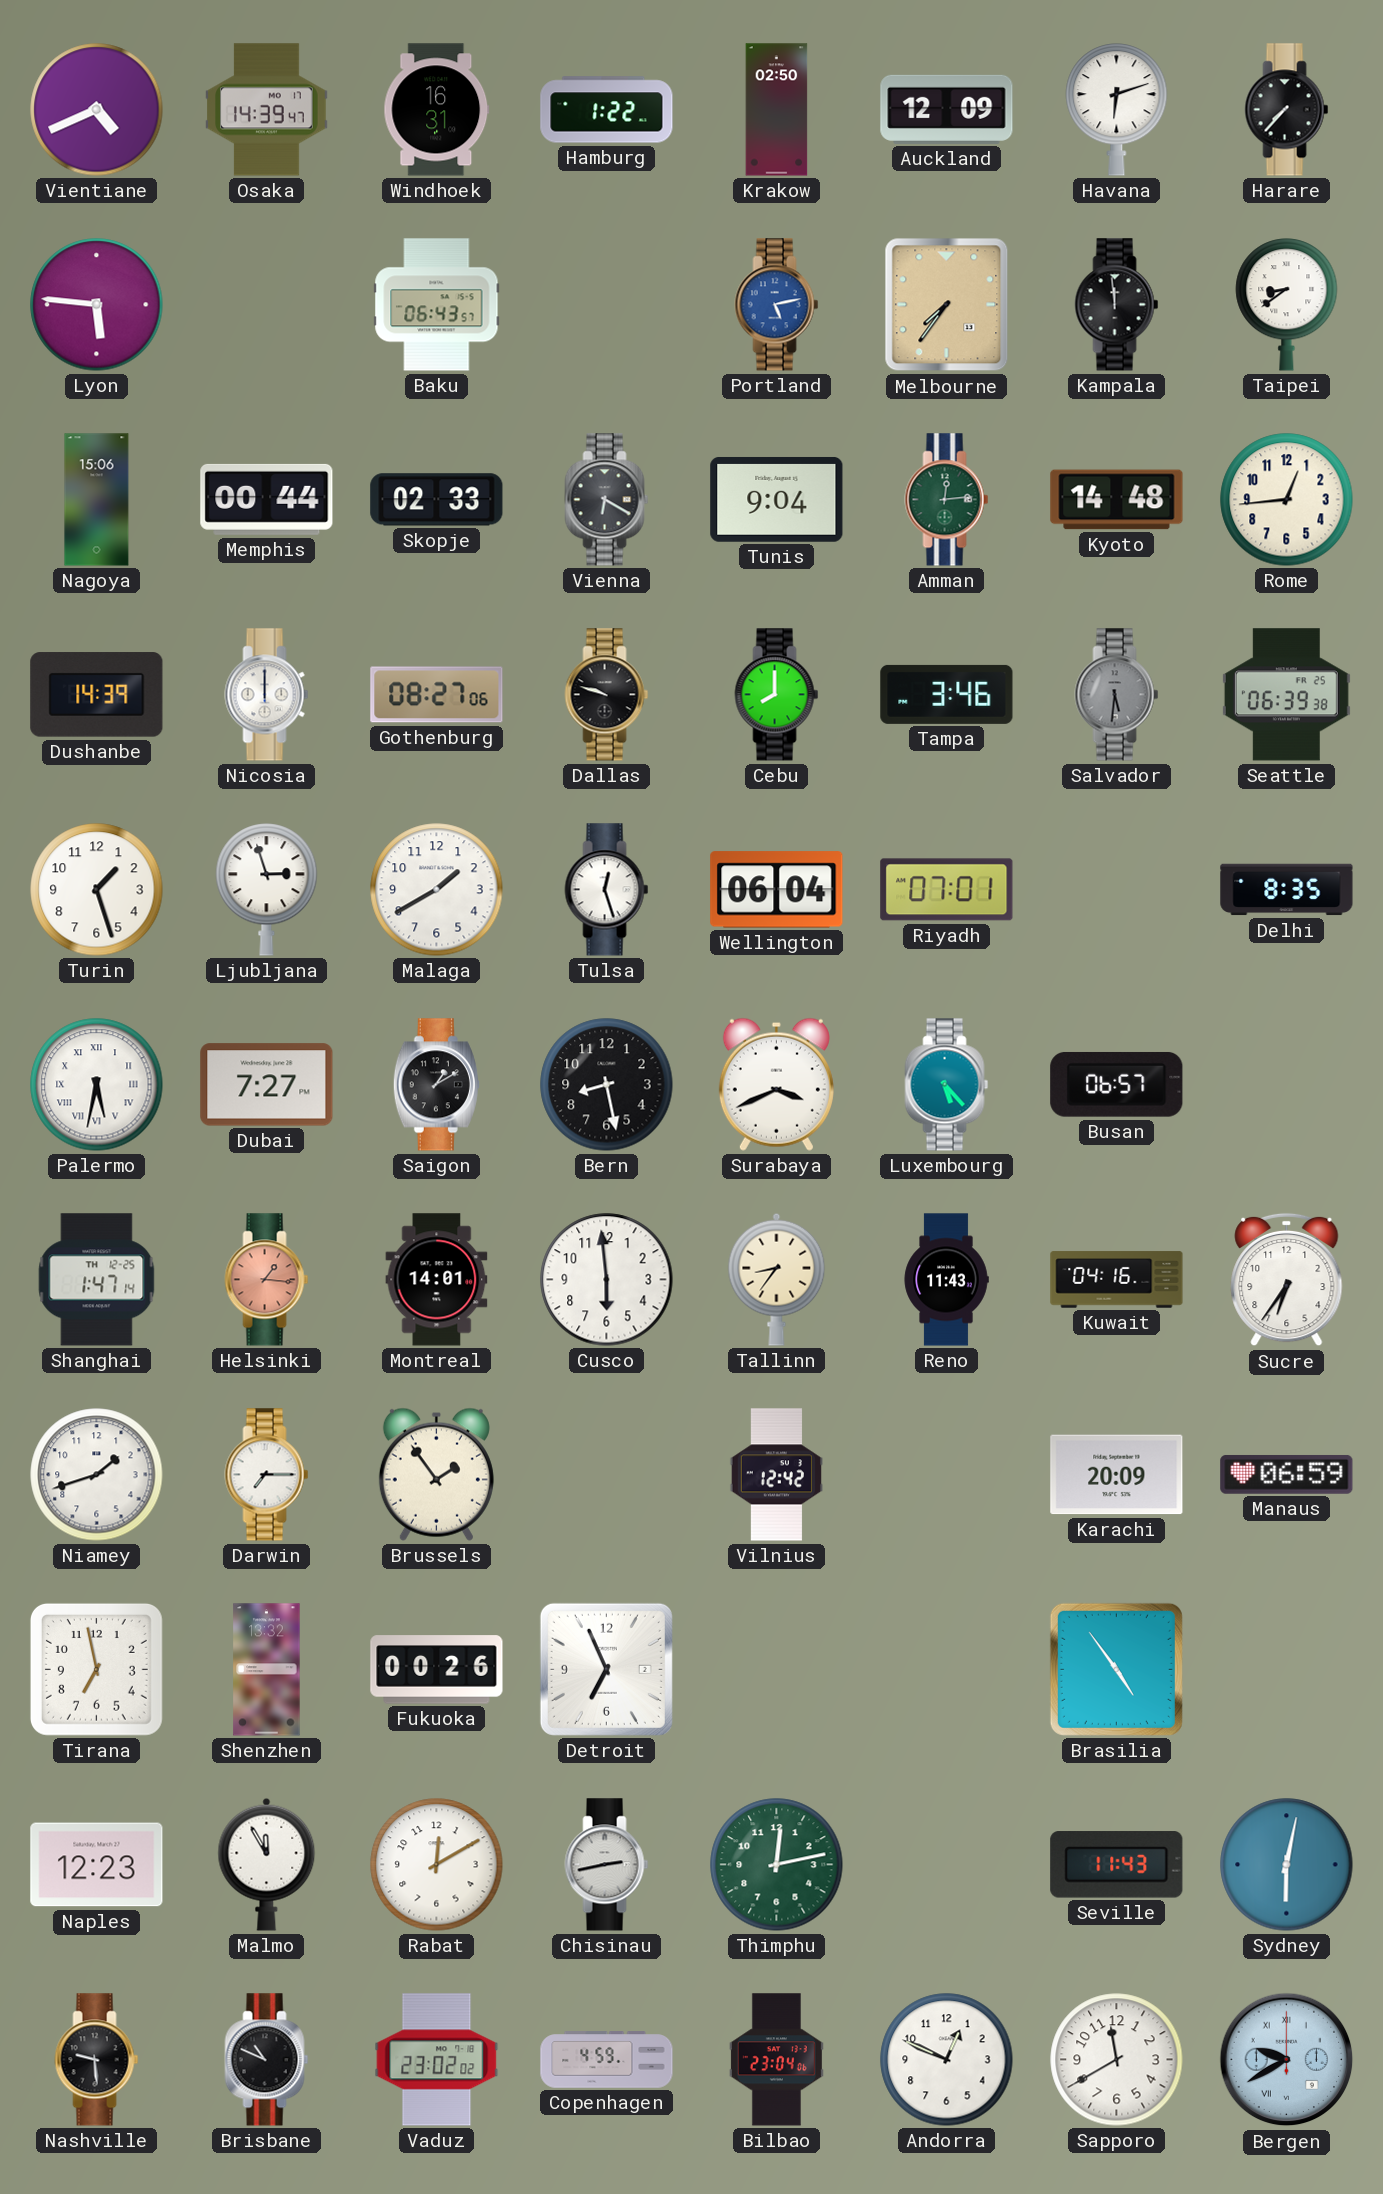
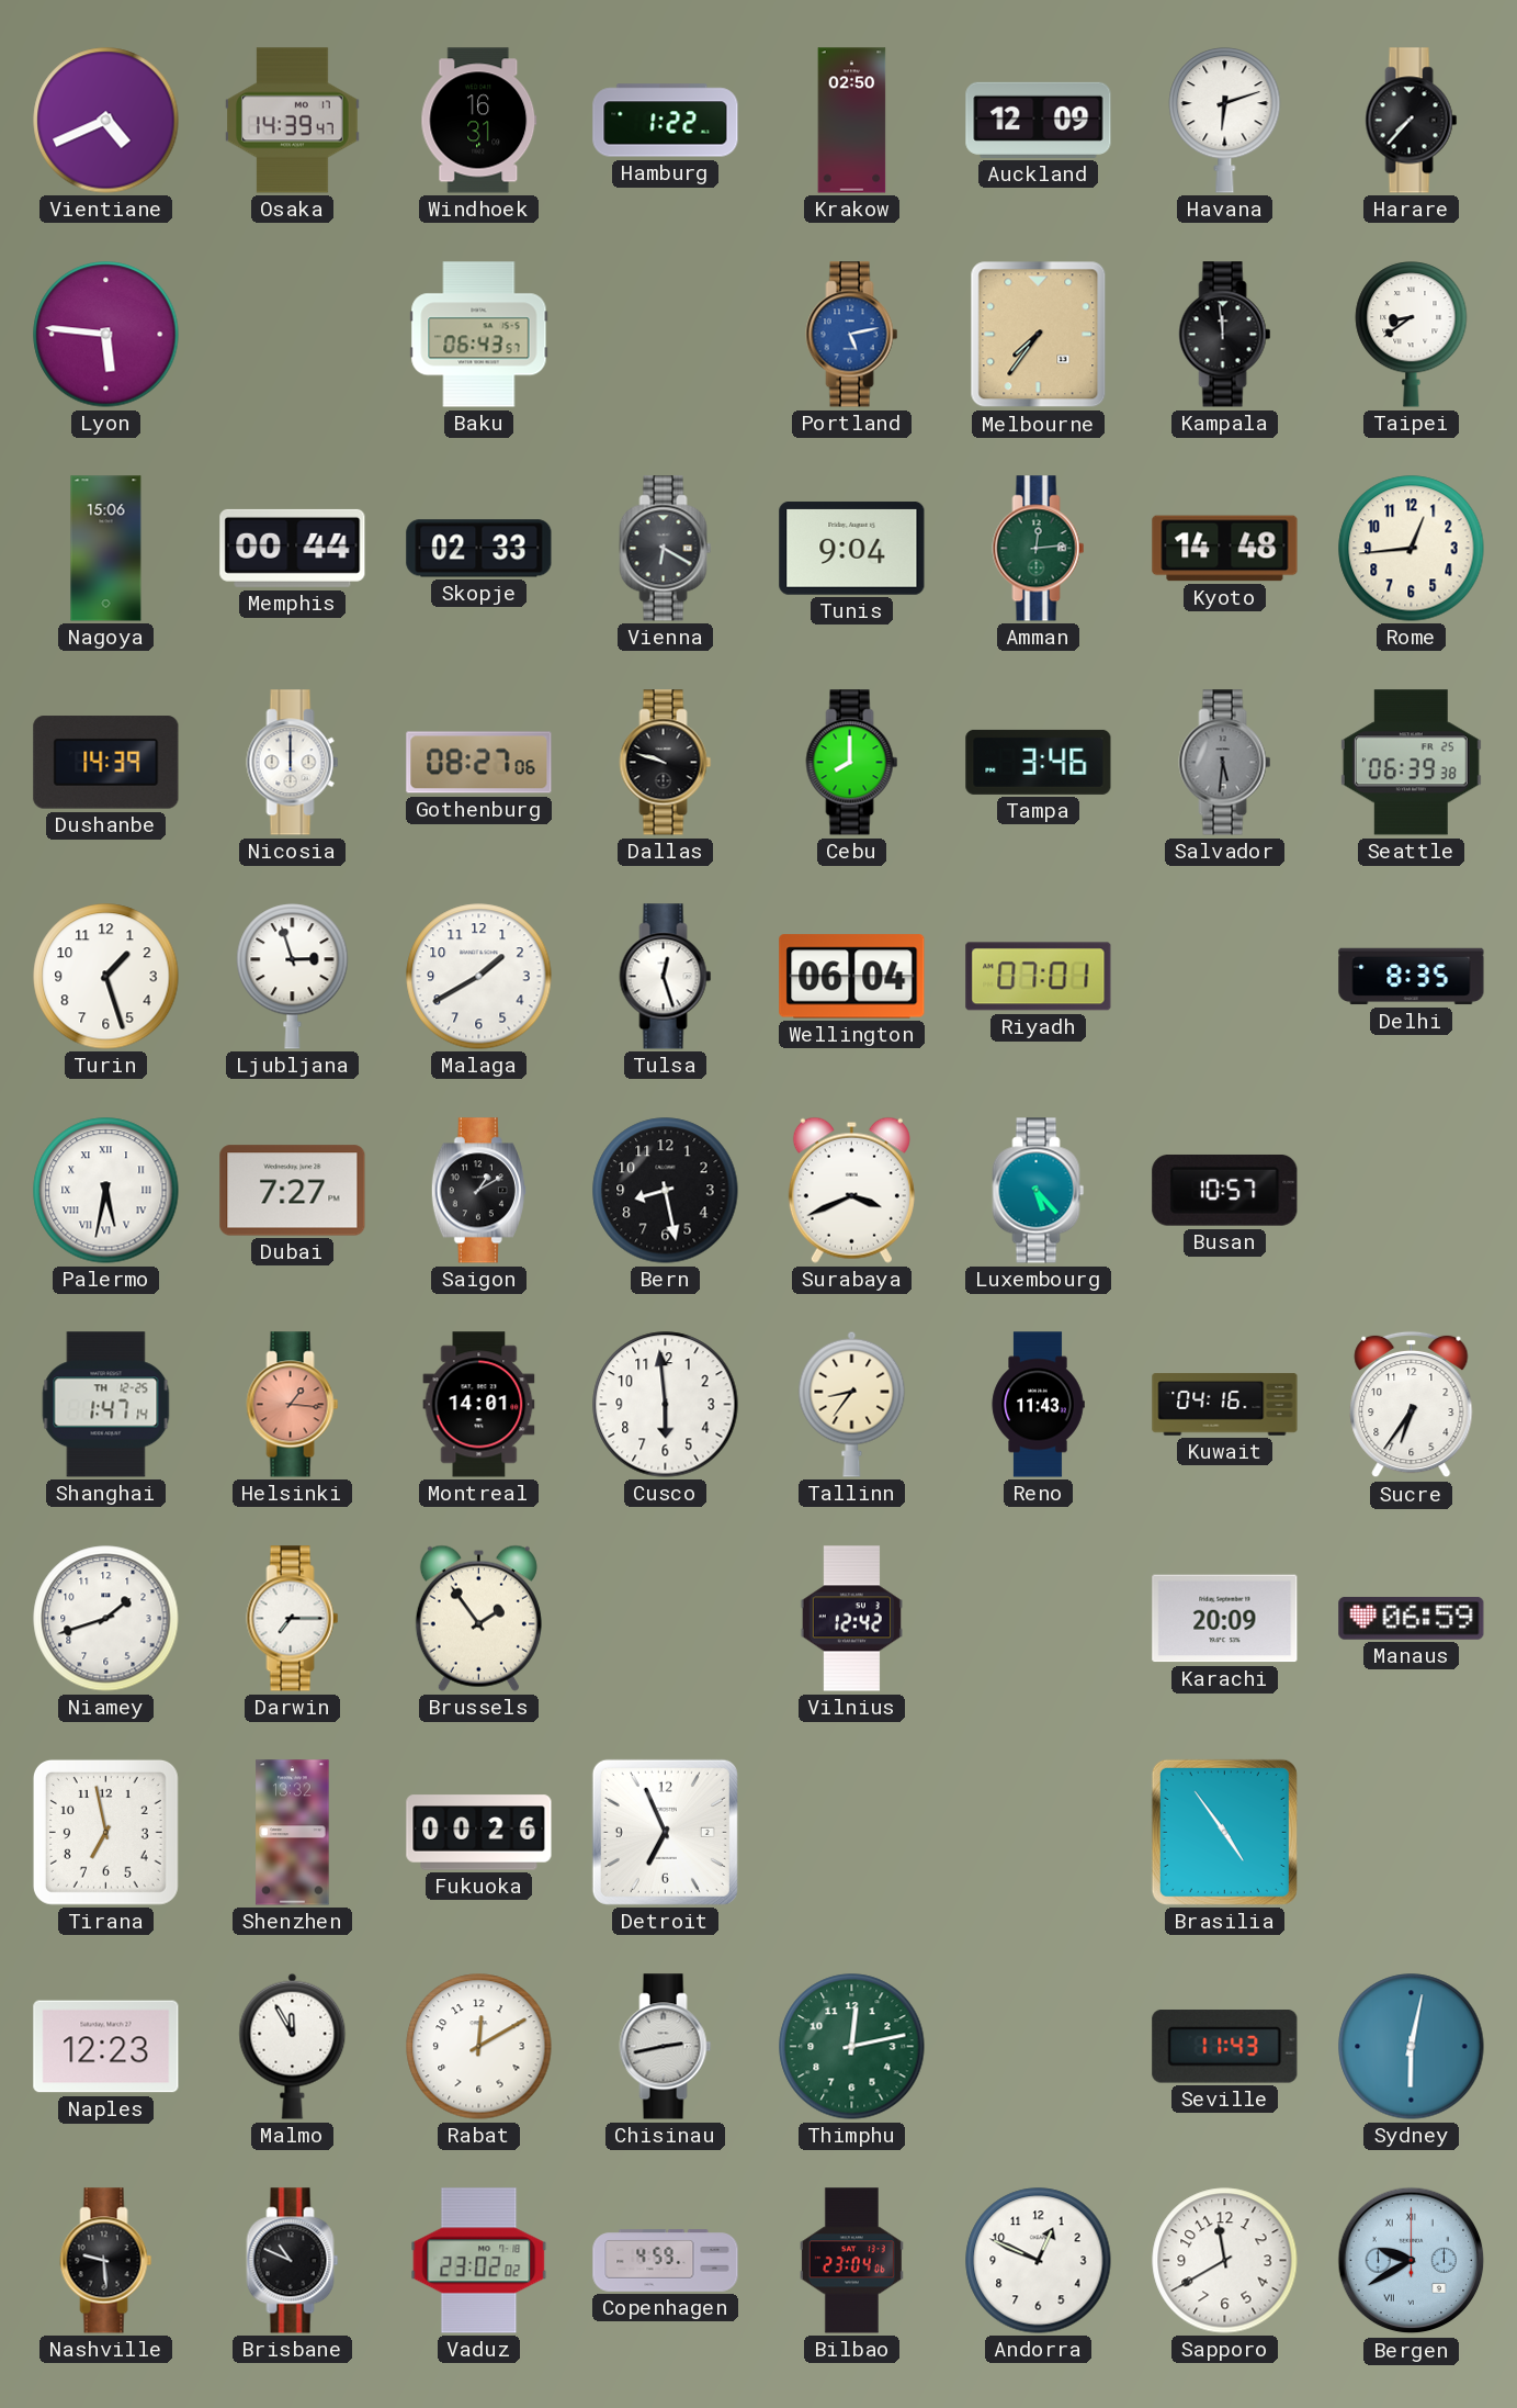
Busan: 06:57 -> 10:57
